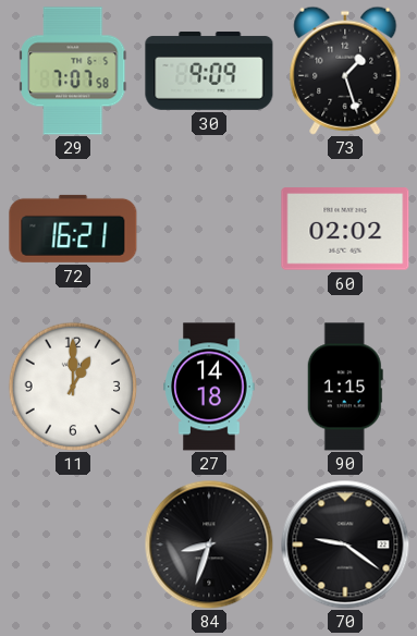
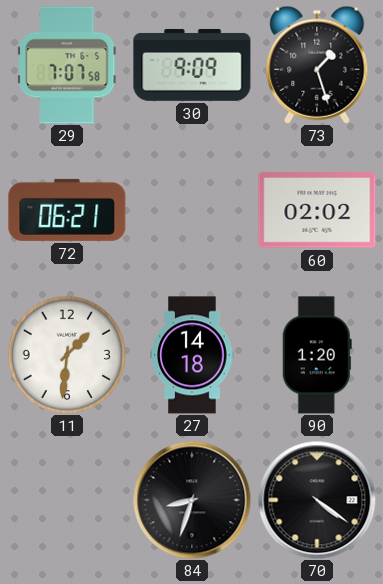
72: 16:21 -> 06:21
11: 1:00 -> 1:31
90: 1:15 -> 1:20
70: 9:21 -> 4:21
